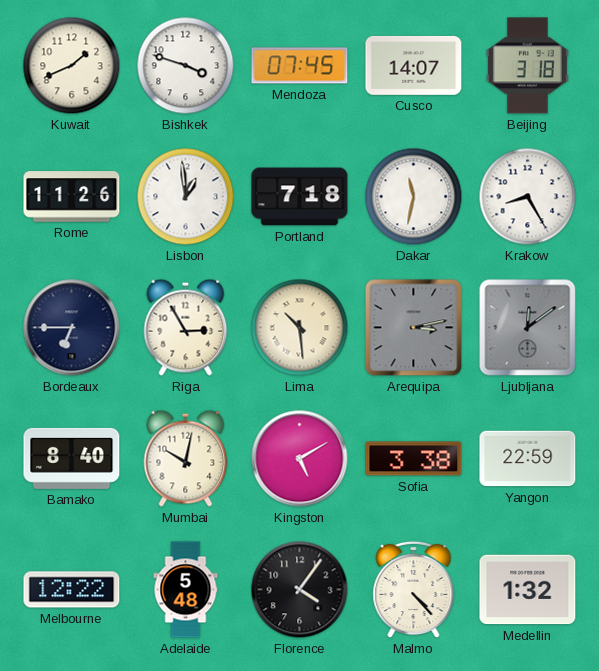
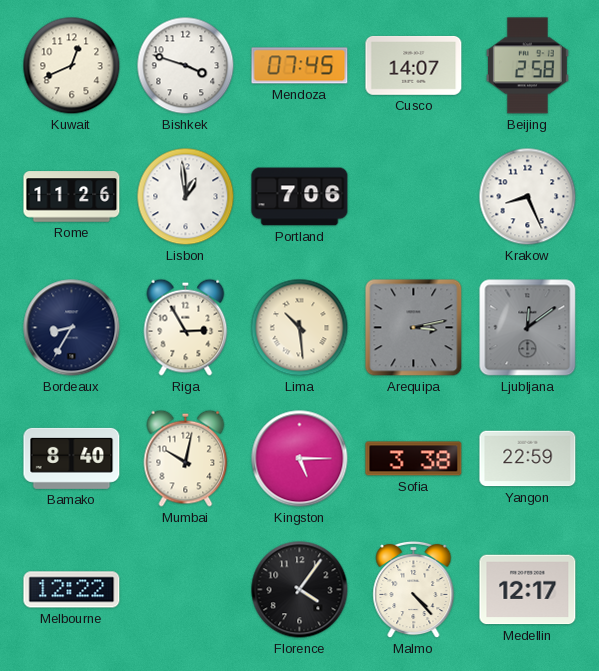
Kuwait: 1:41 -> 12:41
Beijing: 3:18 -> 2:58
Portland: 7:18 -> 7:06
Dakar: 11:32 -> none
Krakow: 8:25 -> 8:26
Bordeaux: 6:45 -> 8:35
Kingston: 5:10 -> 5:15
Adelaide: 5:48 -> none
Medellin: 1:32 -> 12:17
